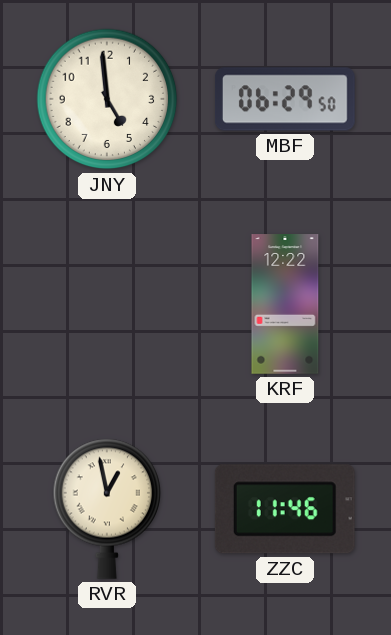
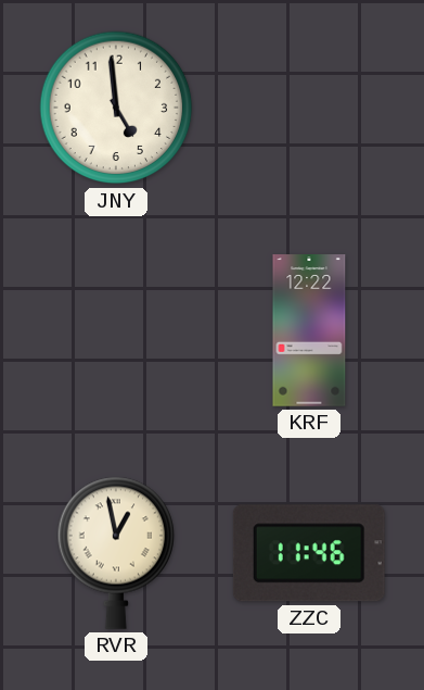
MBF: 06:29 -> none
